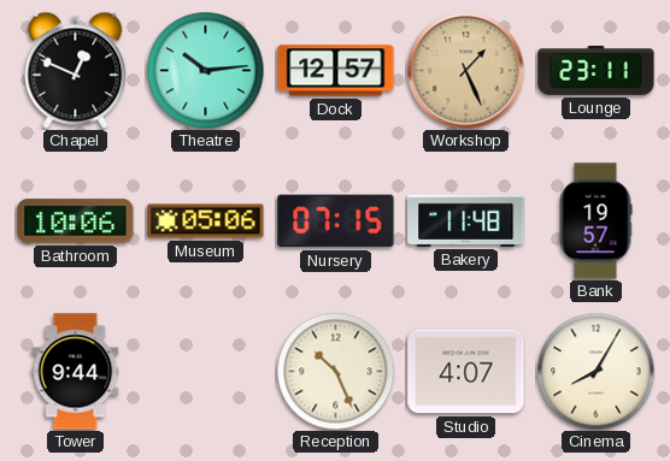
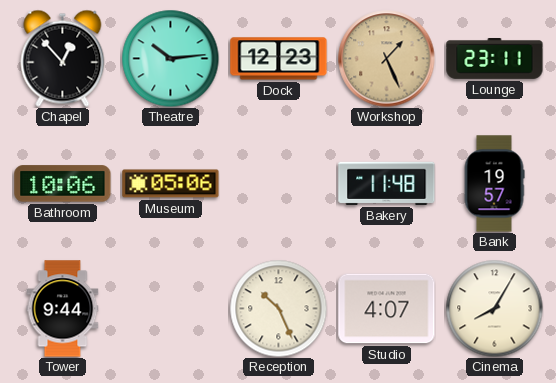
Chapel: 12:49 -> 12:53
Dock: 12:57 -> 12:23
Nursery: 07:15 -> none
